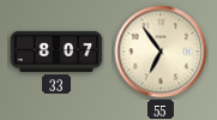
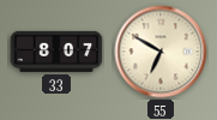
55: 6:54 -> 6:50
